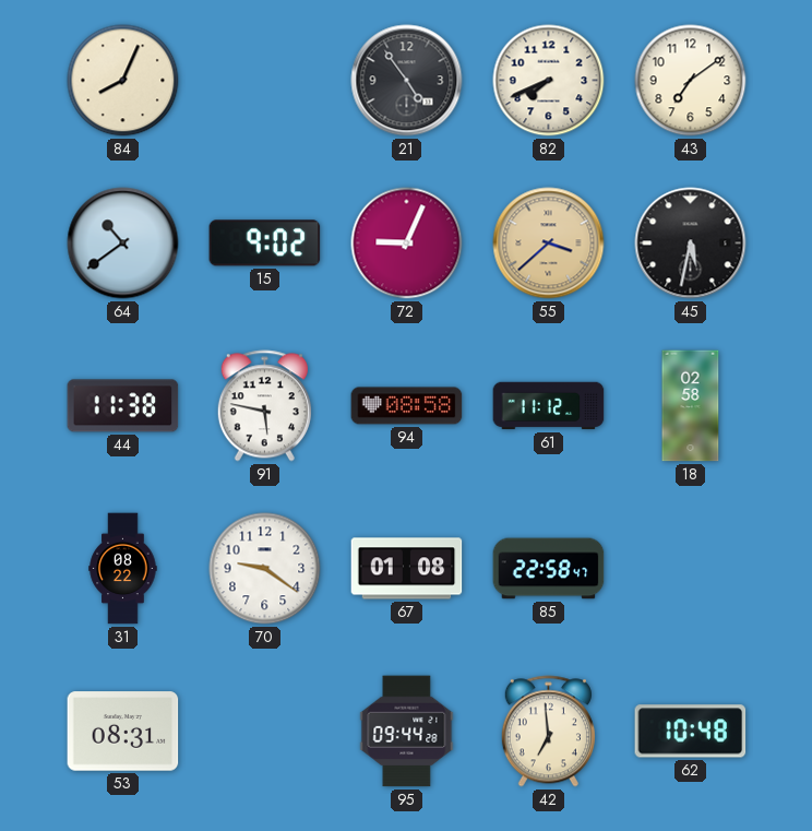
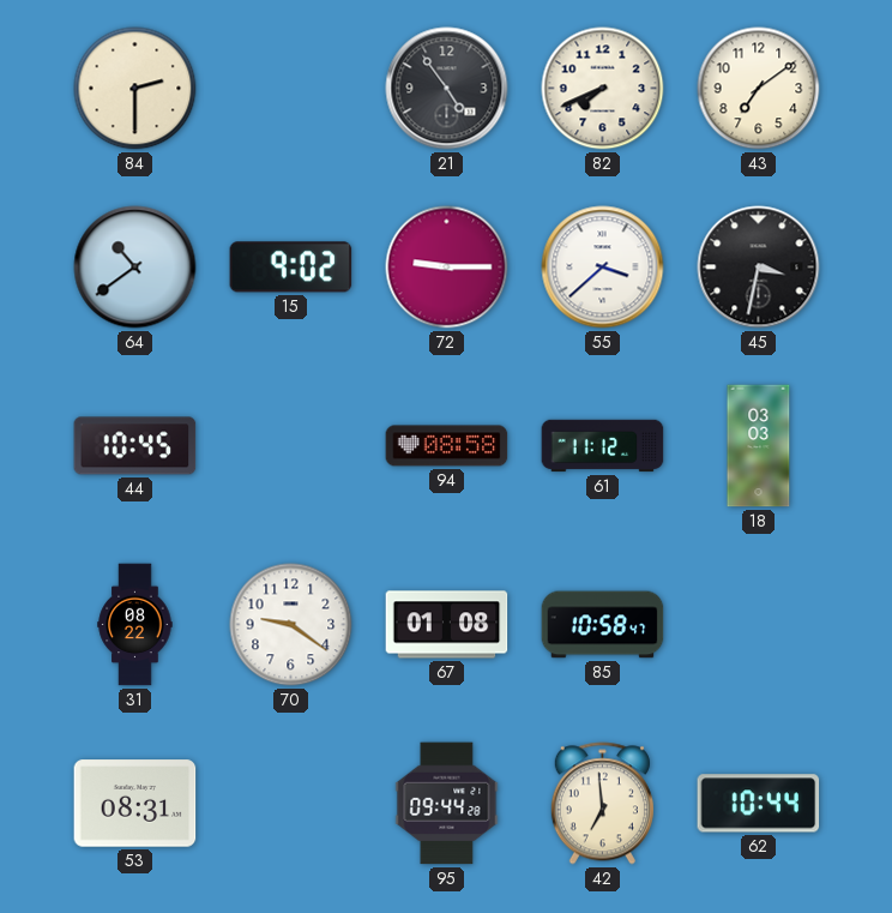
84: 8:04 -> 2:30
72: 9:04 -> 9:15
55 dial: champagne -> white
45: 5:32 -> 3:32
44: 11:38 -> 10:45
91: 5:47 -> none
18: 02:58 -> 03:03
85: 22:58 -> 10:58
62: 10:48 -> 10:44
